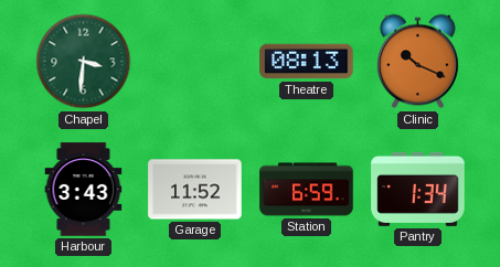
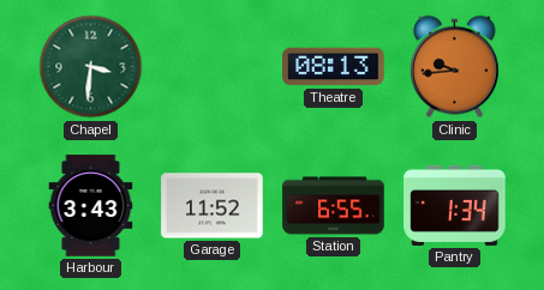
Clinic: 10:19 -> 9:44
Station: 6:59 -> 6:55
